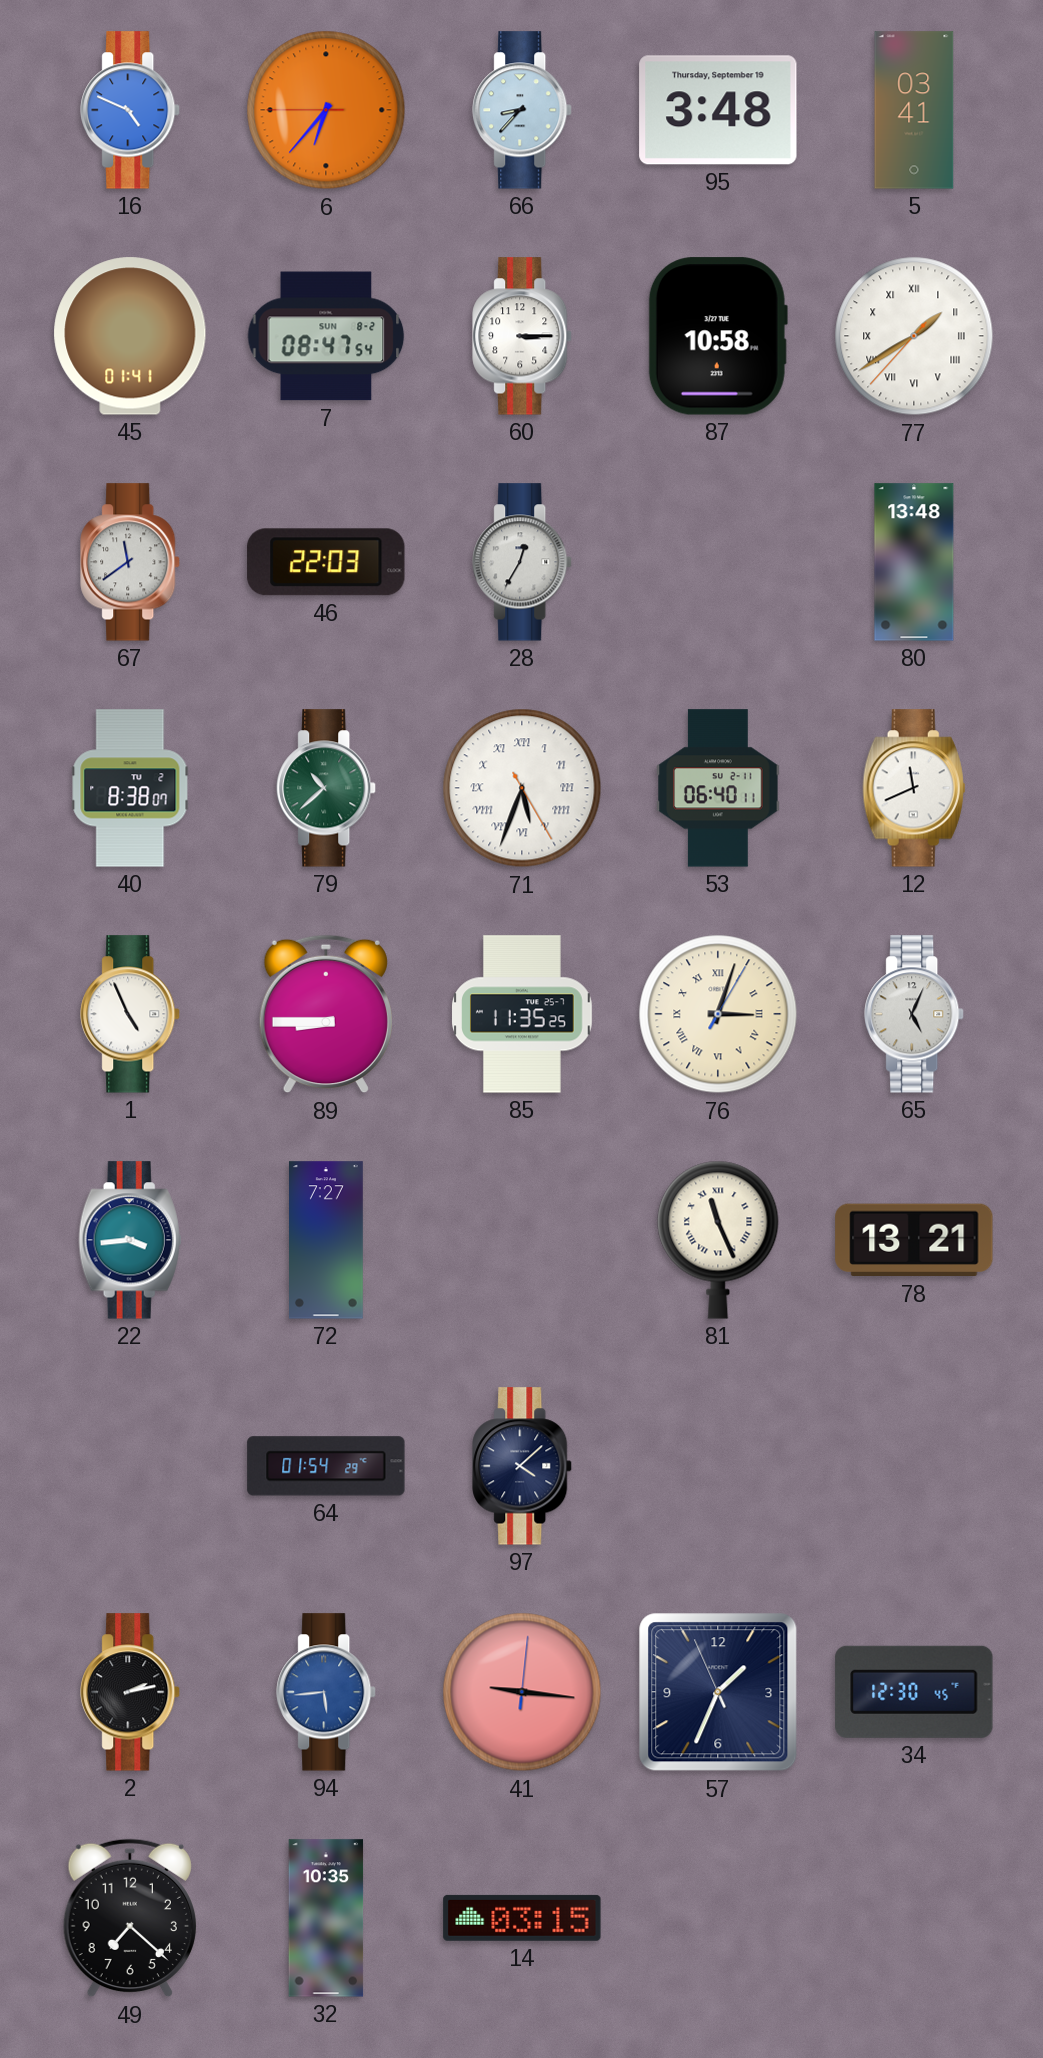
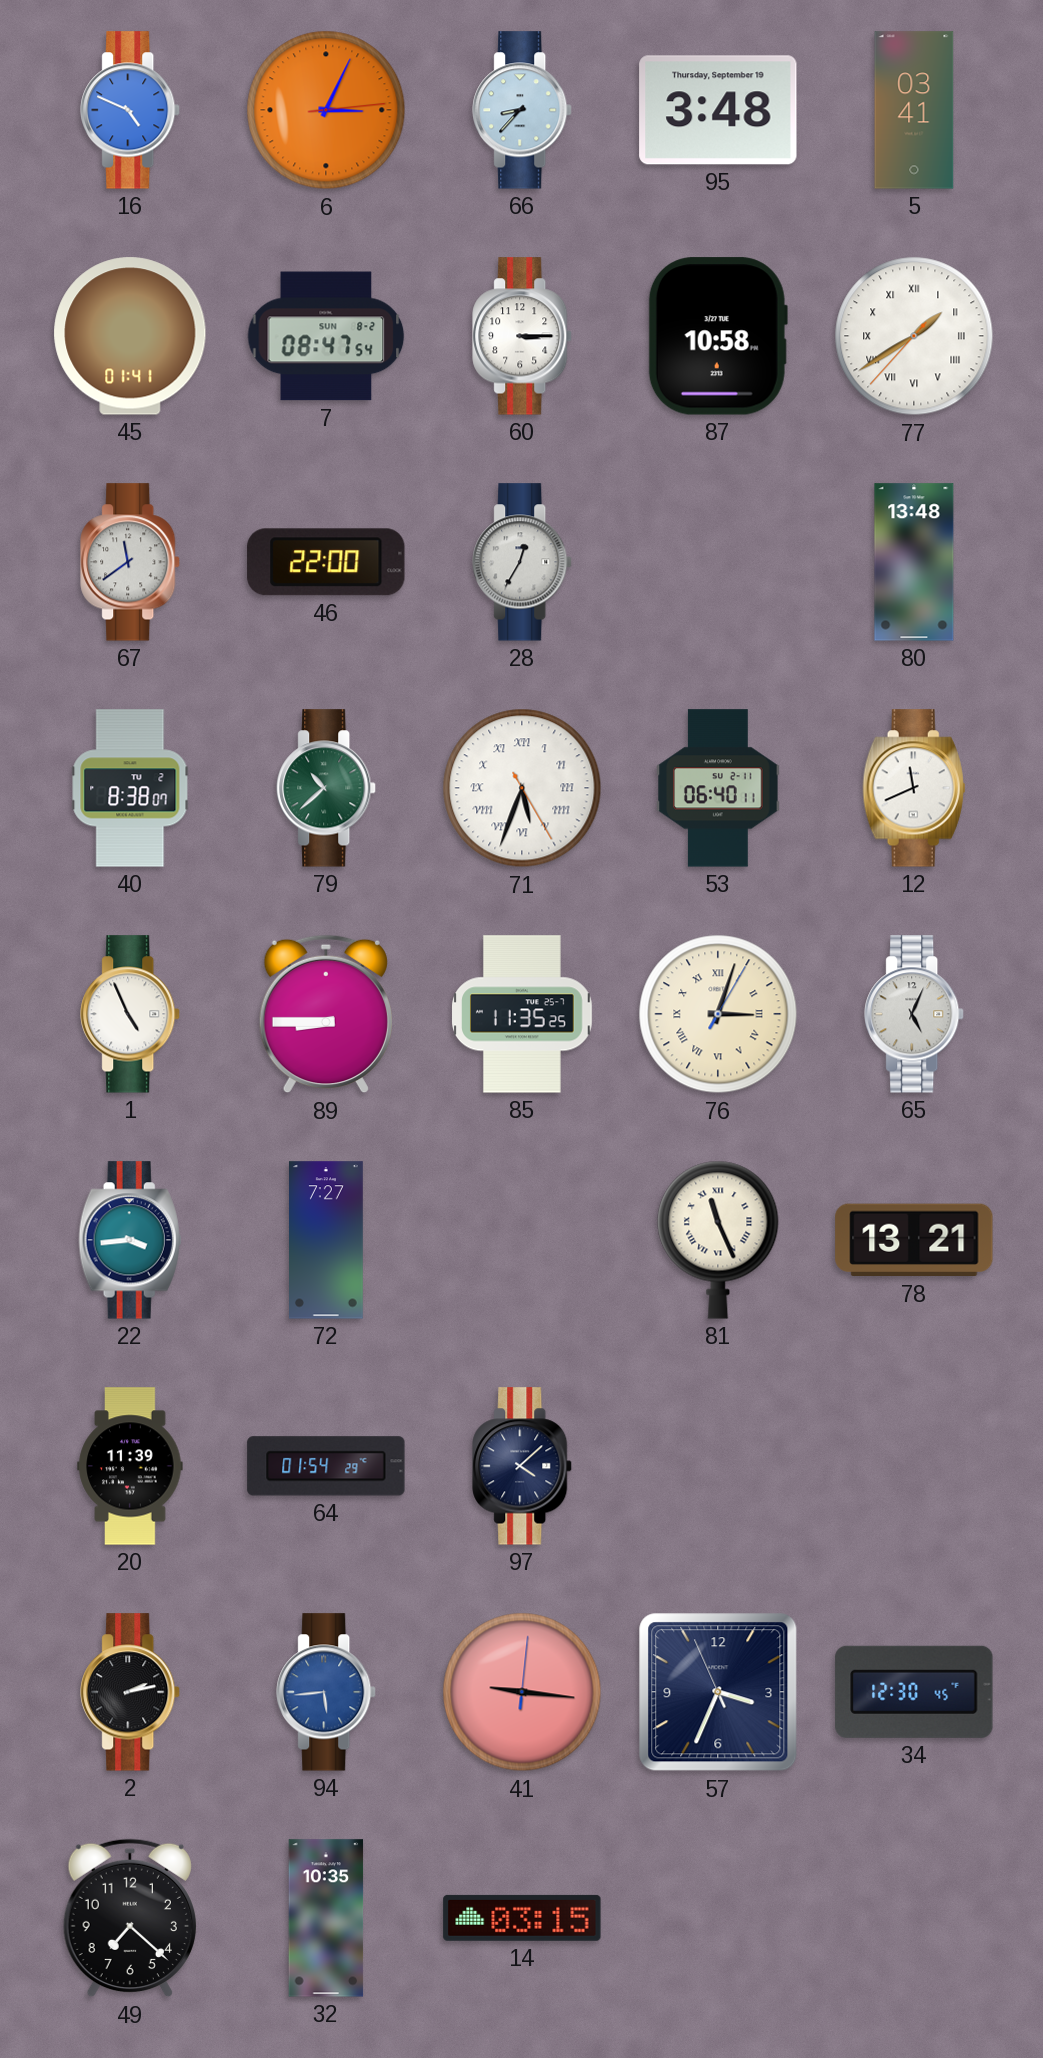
6: 6:36 -> 3:04
46: 22:03 -> 22:00
20: none -> 11:39
57: 1:33 -> 3:33
